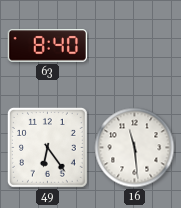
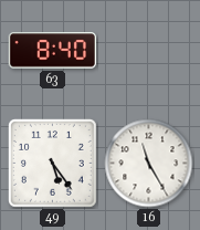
49: 6:24 -> 5:24
16: 11:29 -> 11:25
